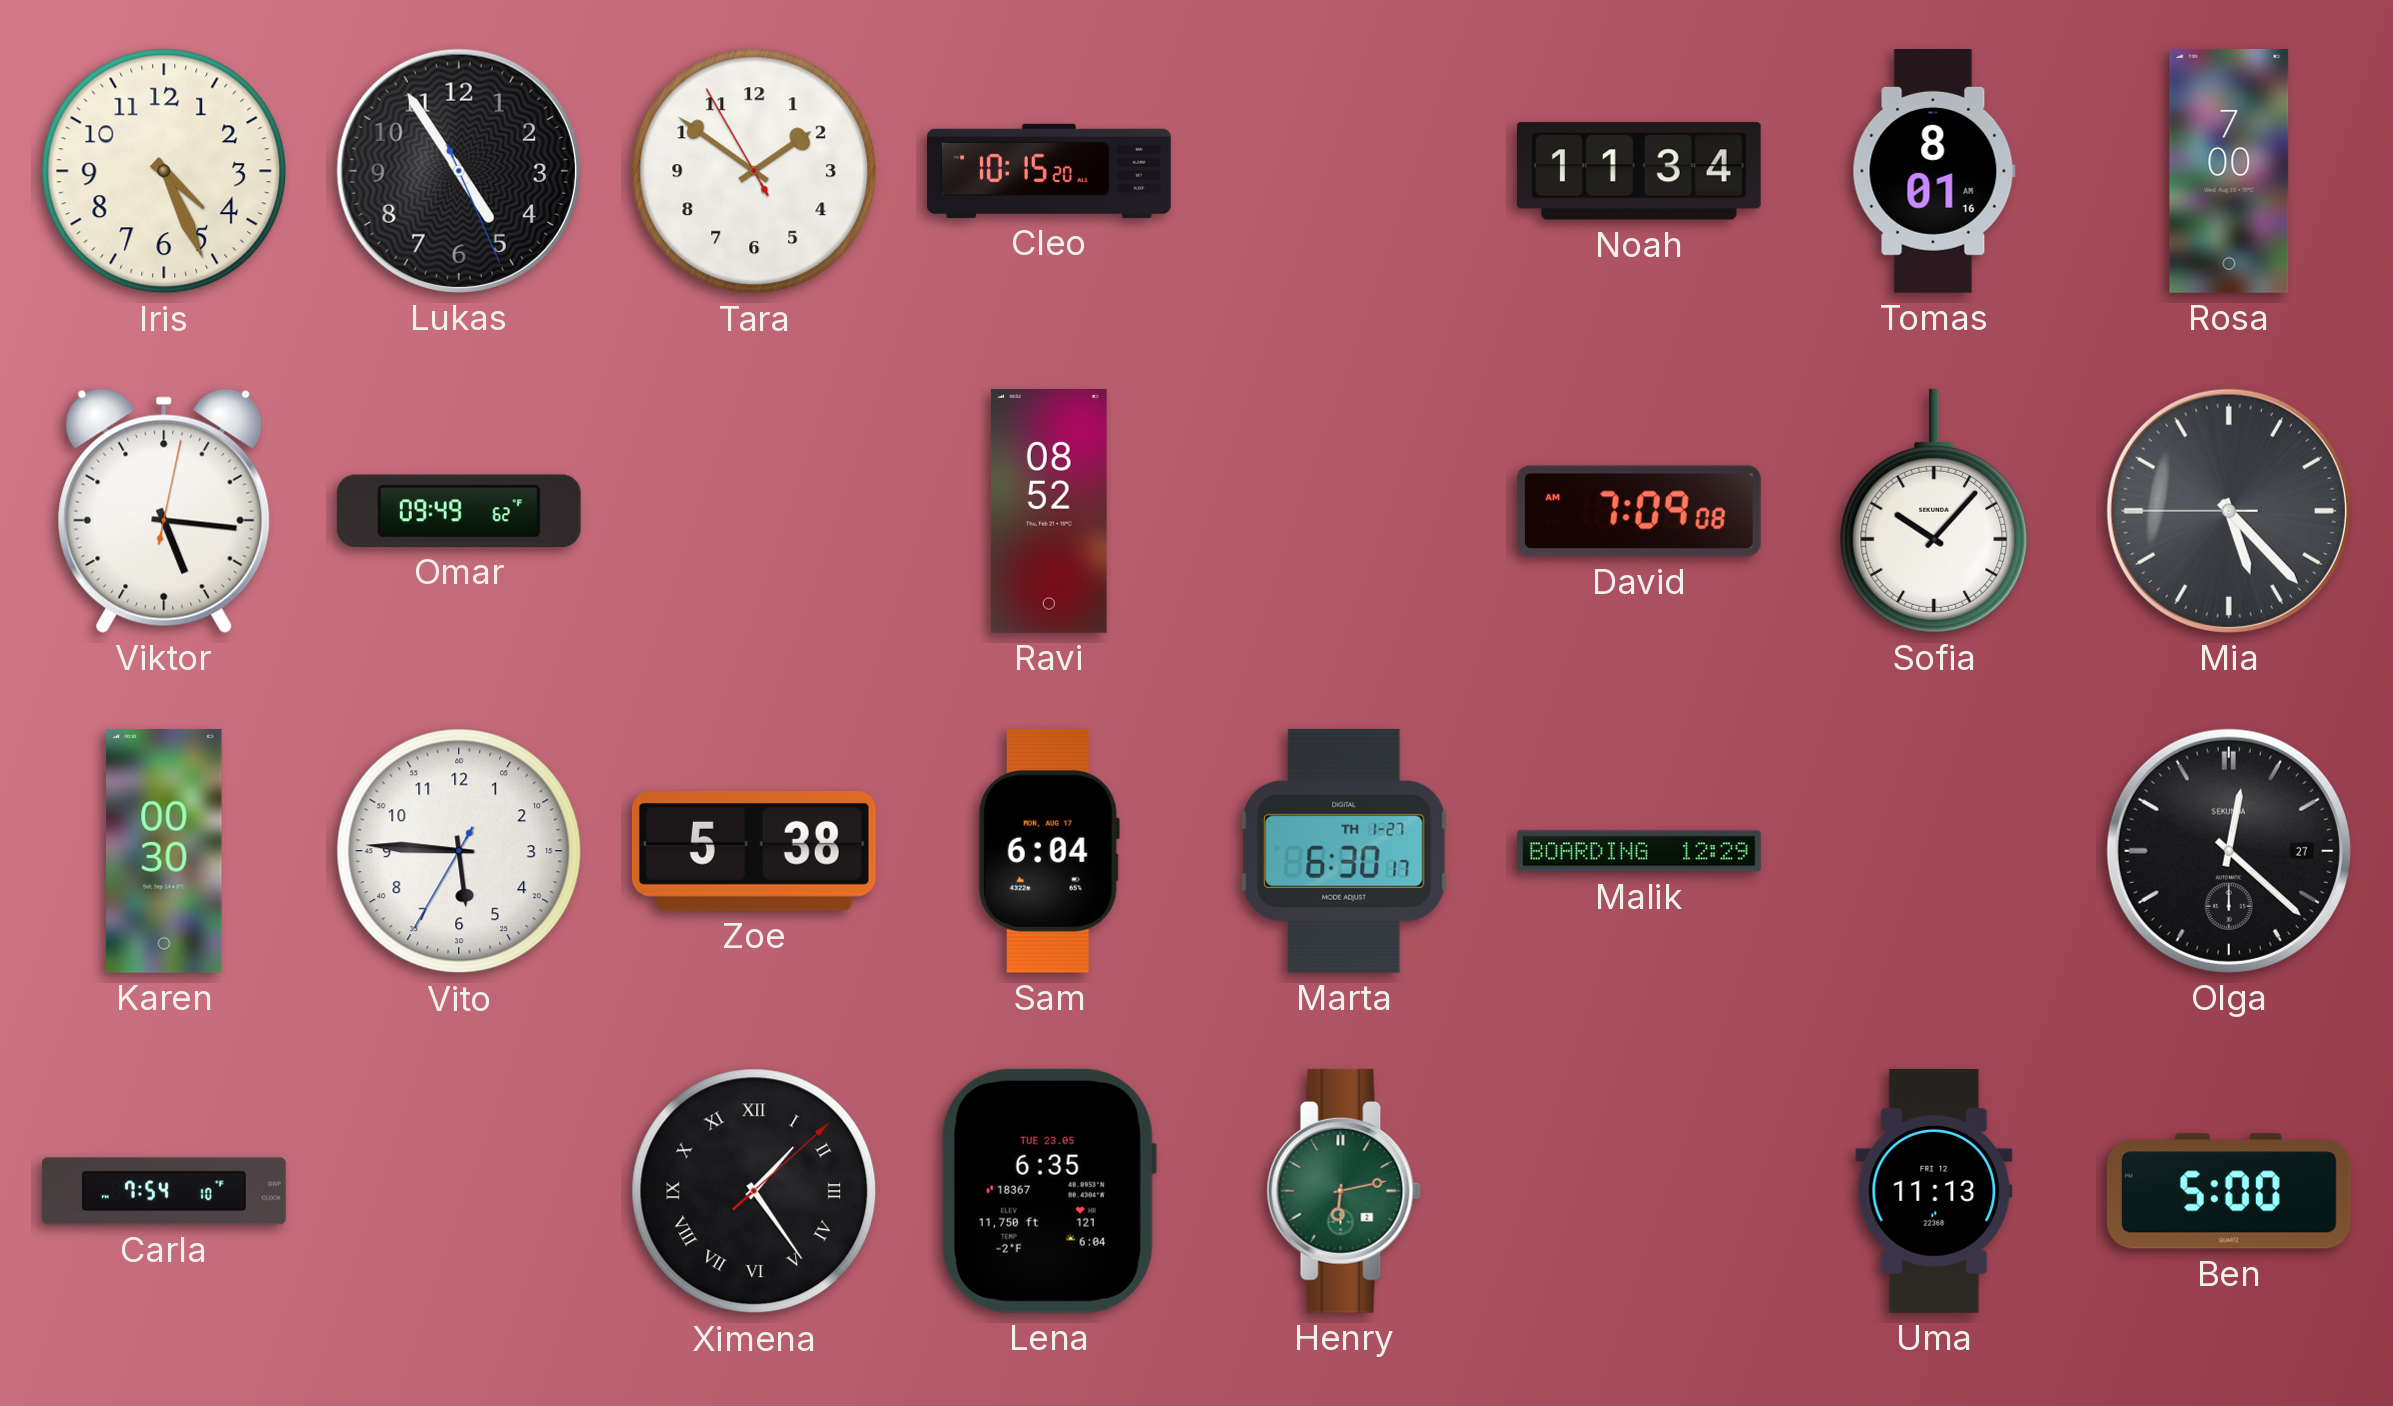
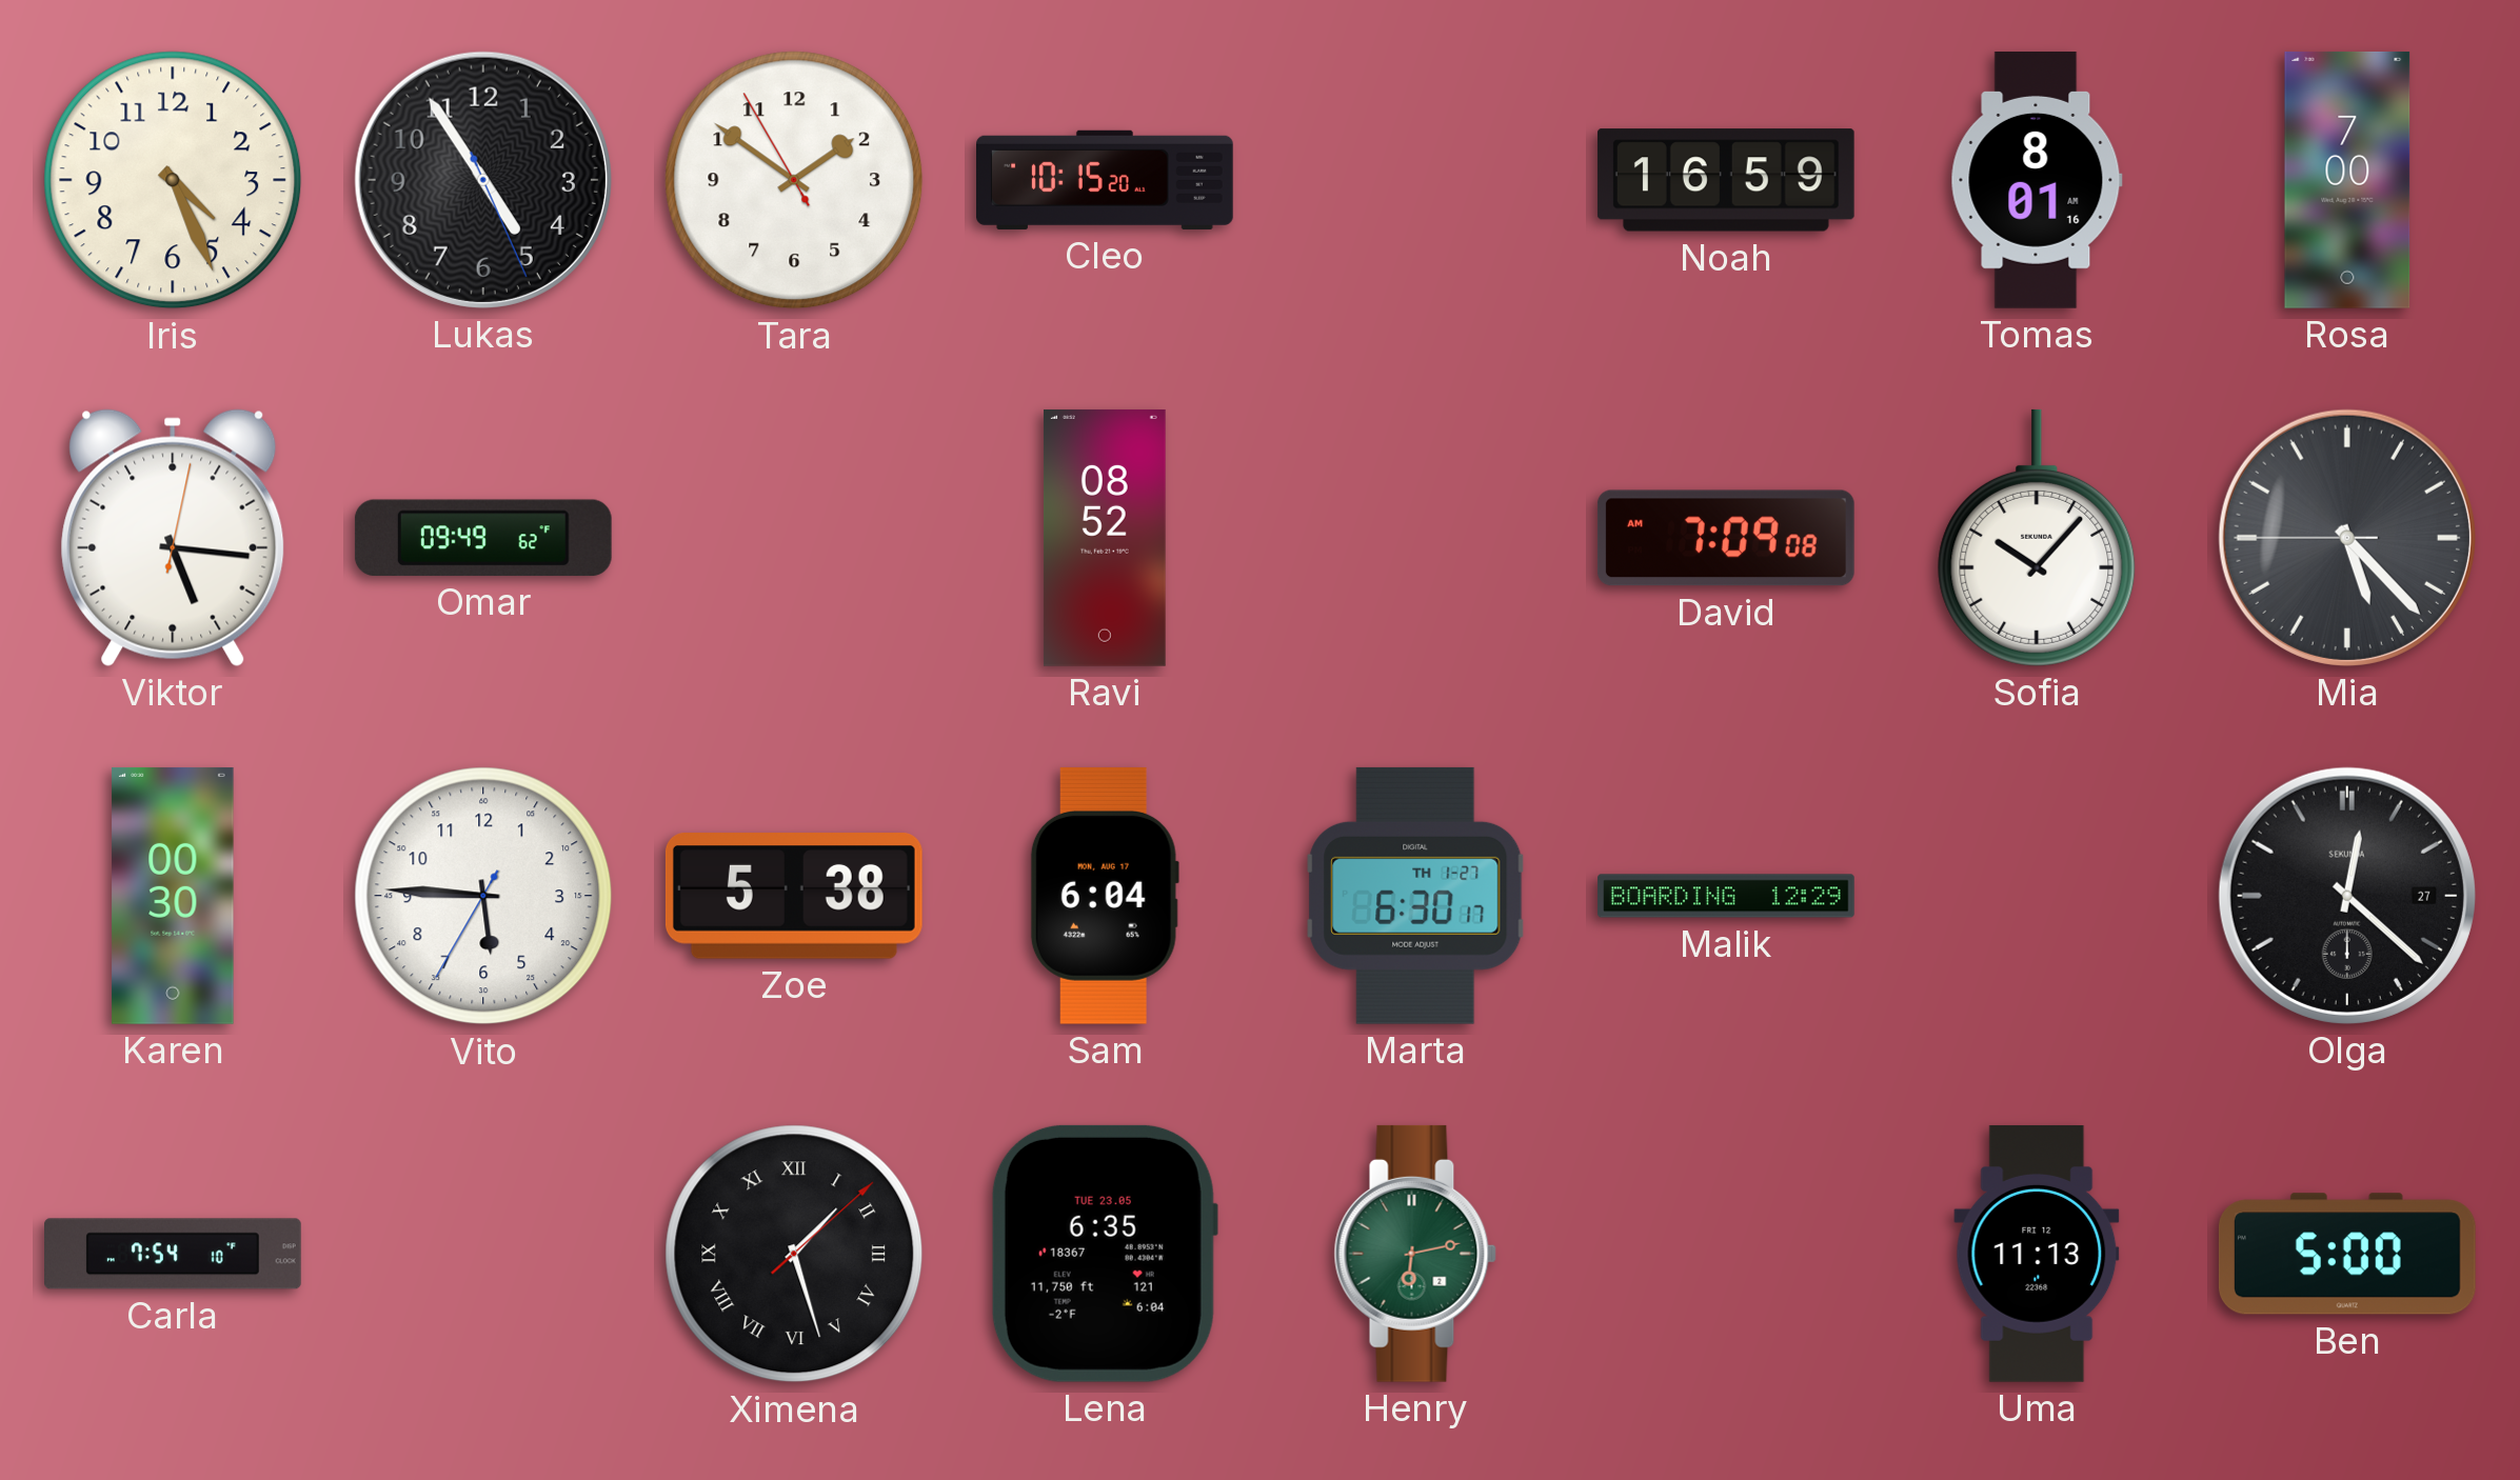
Noah: 11:34 -> 16:59
Ximena: 1:24 -> 1:27
